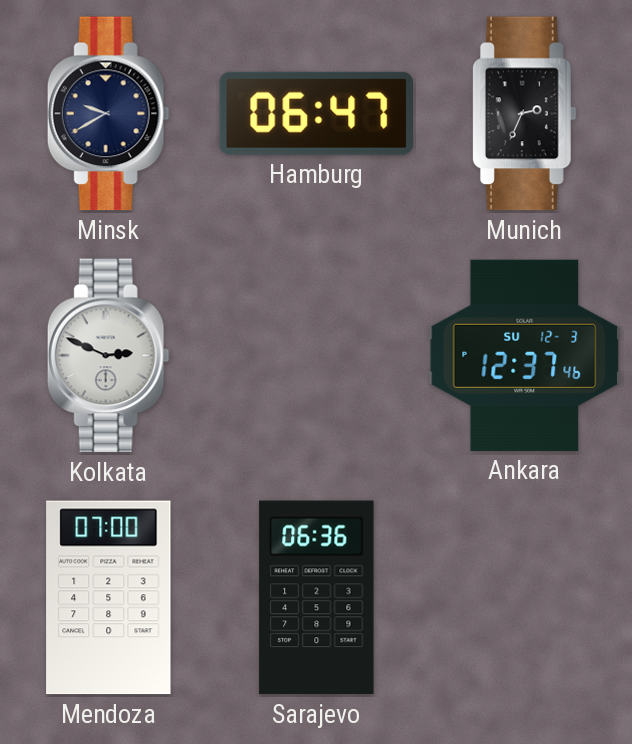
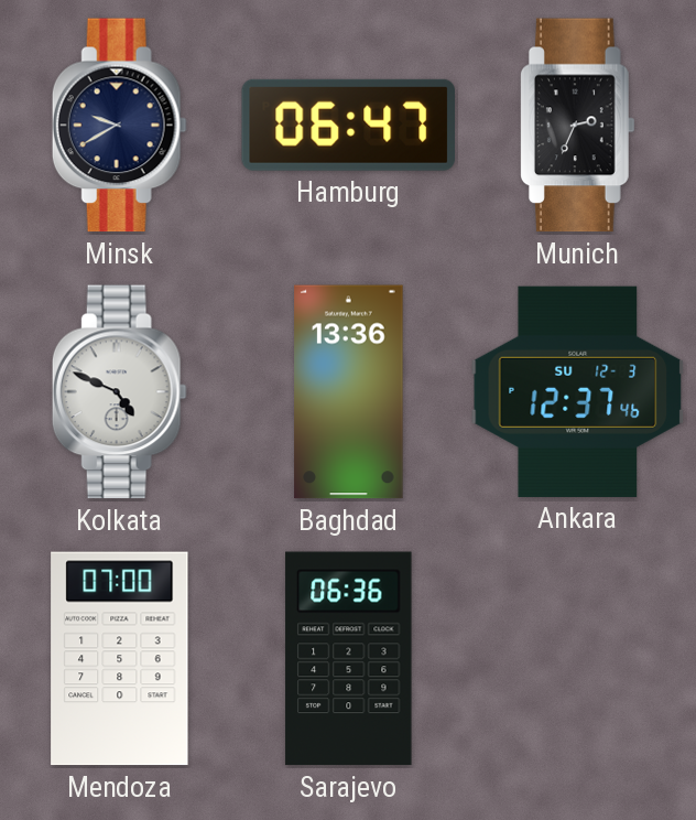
Kolkata: 2:49 -> 4:49
Baghdad: none -> 13:36
